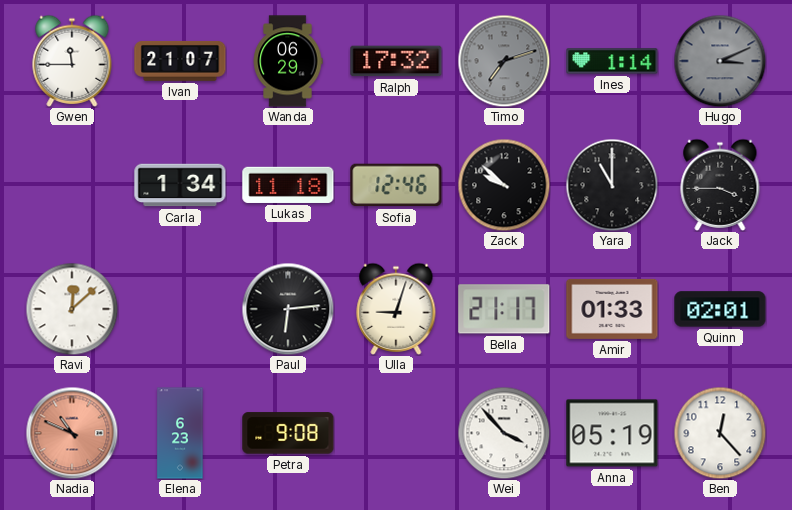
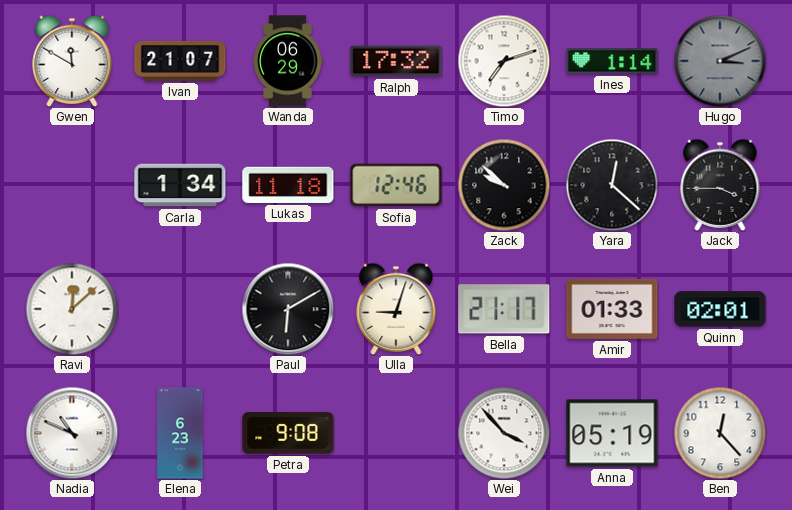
Gwen: 11:45 -> 11:50
Timo dial: grey -> white
Yara: 11:00 -> 12:22
Paul: 6:14 -> 6:10
Nadia dial: salmon -> white
